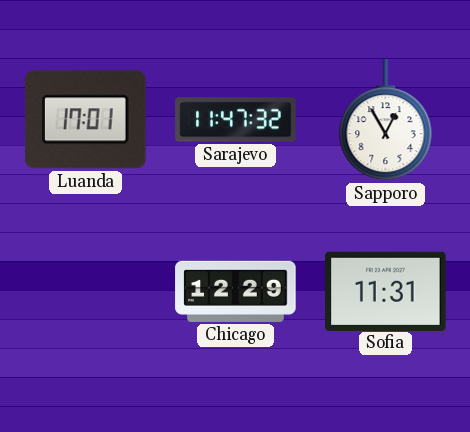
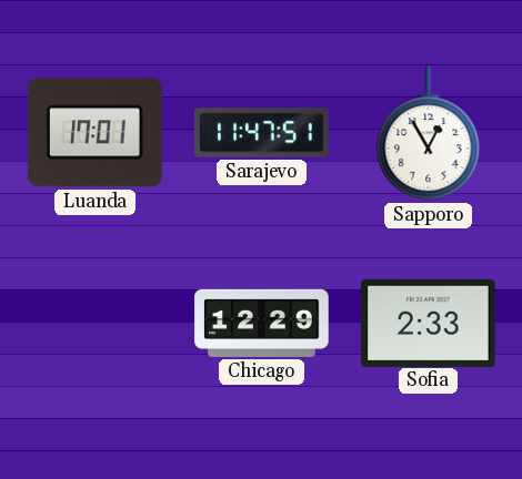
Sarajevo: 11:47:32 -> 11:47:51
Sofia: 11:31 -> 2:33
